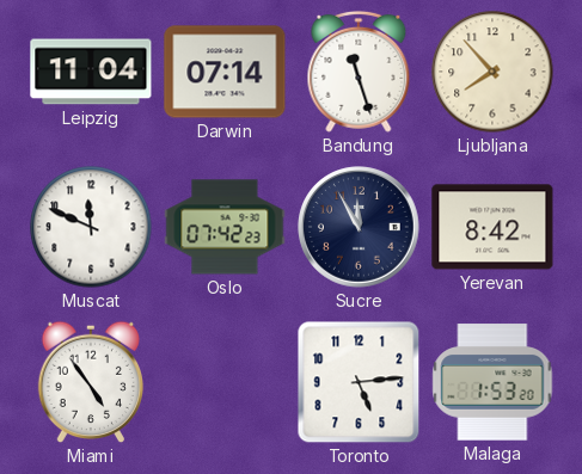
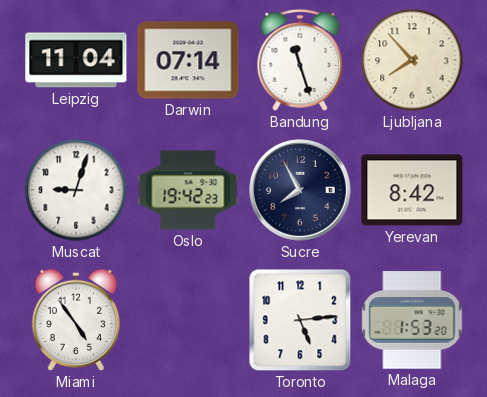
Muscat: 11:49 -> 9:03
Oslo: 07:42 -> 19:42
Sucre: 11:55 -> 7:55
